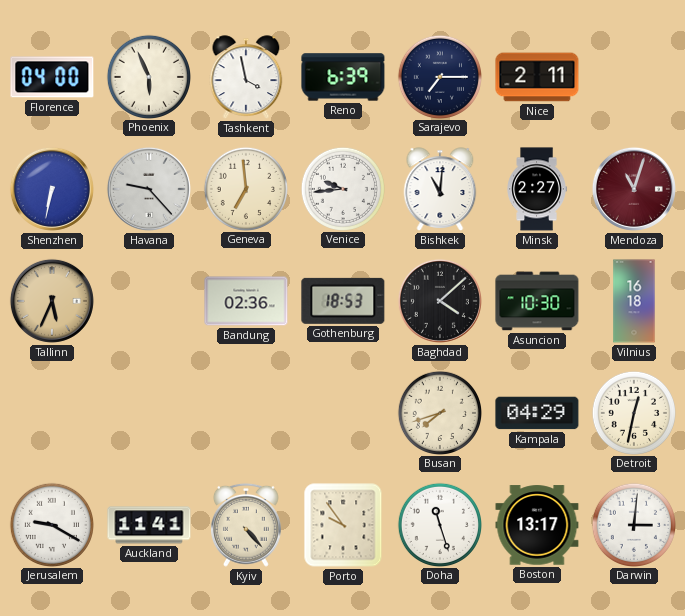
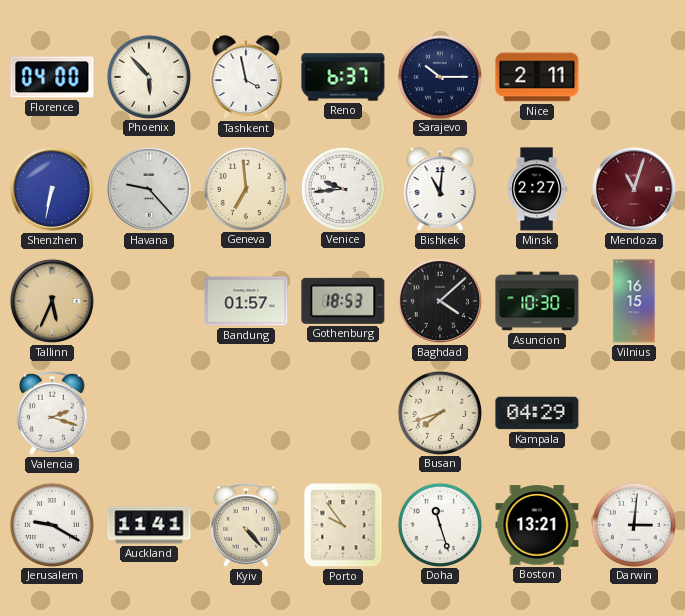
Phoenix: 5:56 -> 5:53
Reno: 6:39 -> 6:37
Sarajevo: 7:15 -> 10:15
Bandung: 02:36 -> 01:57
Vilnius: 16:18 -> 16:15
Valencia: none -> 2:18
Detroit: 12:32 -> none
Boston: 13:17 -> 13:21
